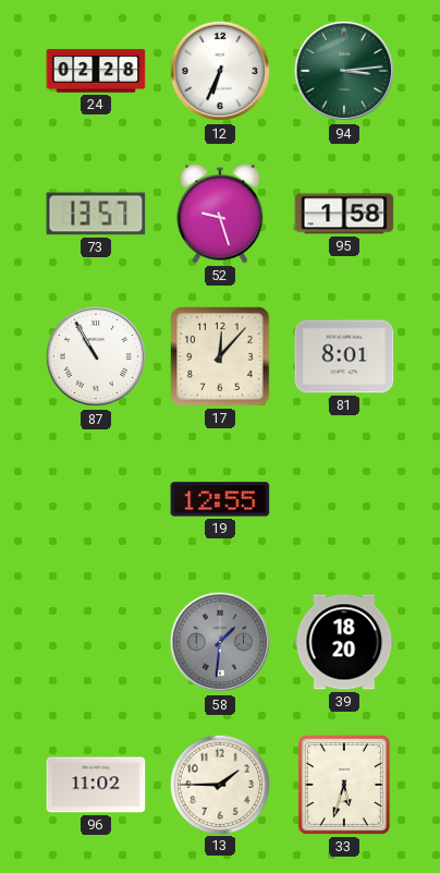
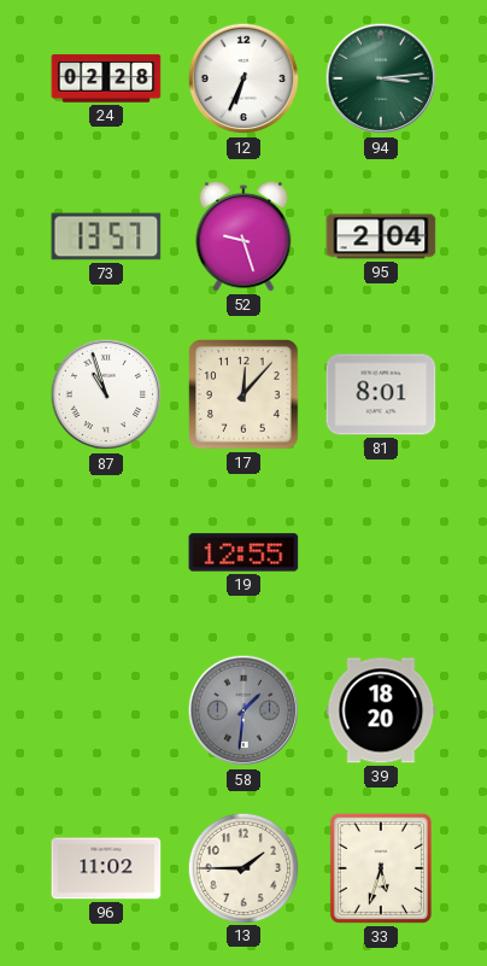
95: 1:58 -> 2:04
87: 10:55 -> 10:57
